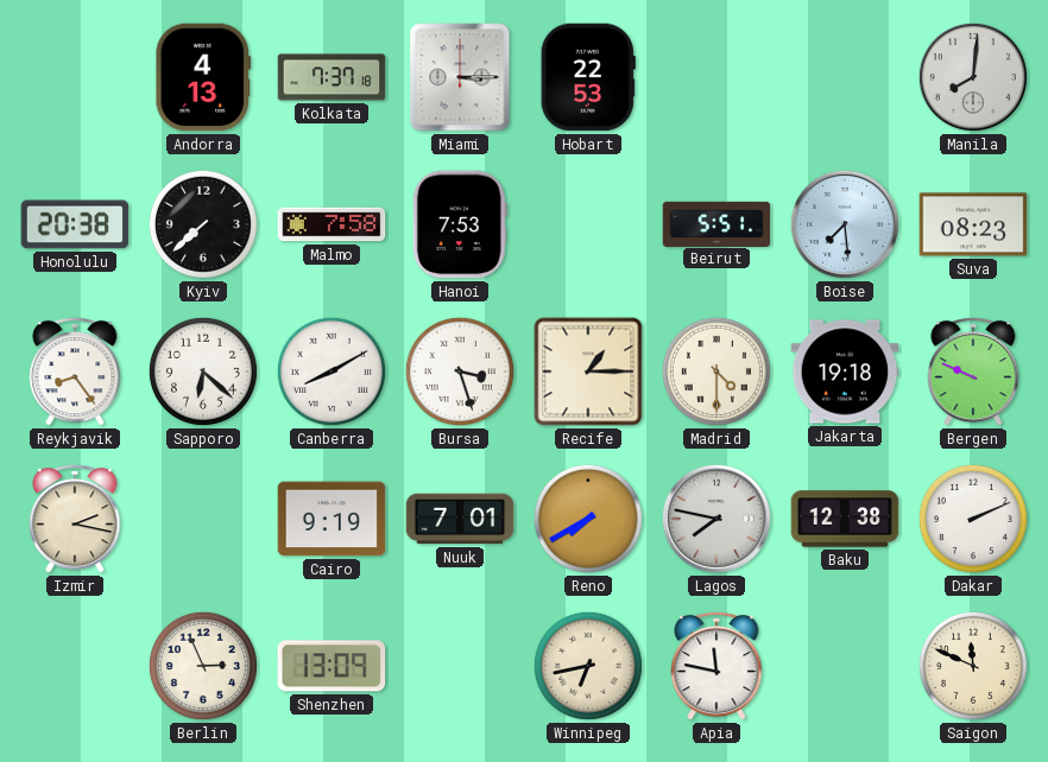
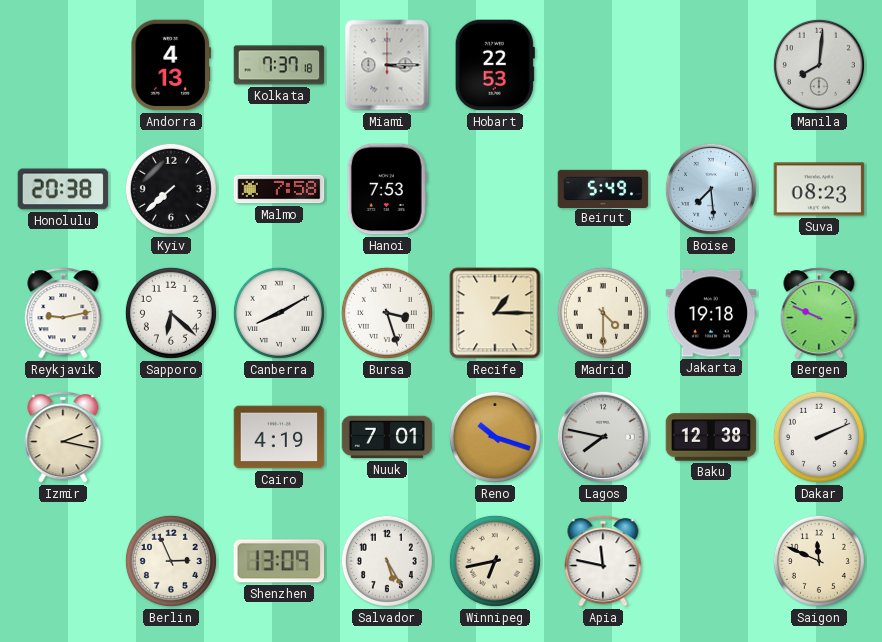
Beirut: 5:51 -> 5:49
Reykjavik: 8:24 -> 9:13
Cairo: 9:19 -> 4:19
Reno: 7:40 -> 10:18
Salvador: none -> 5:25
